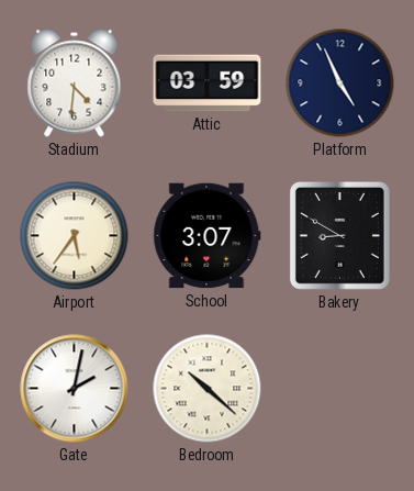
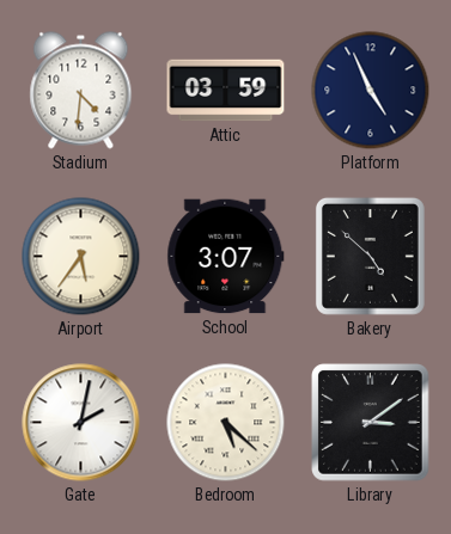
Bakery: 8:50 -> 4:52
Bedroom: 10:22 -> 5:22
Library: none -> 3:09
